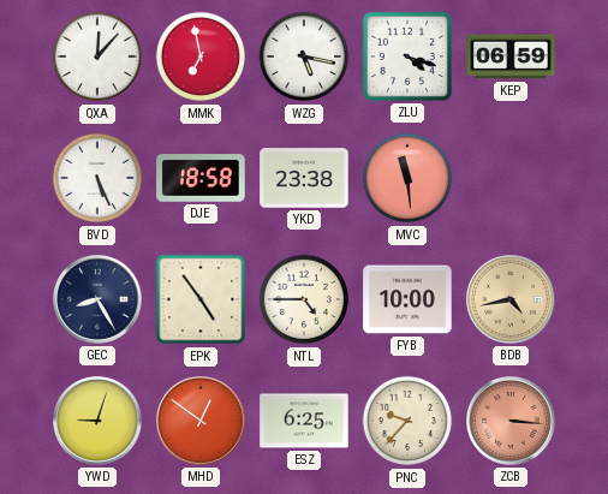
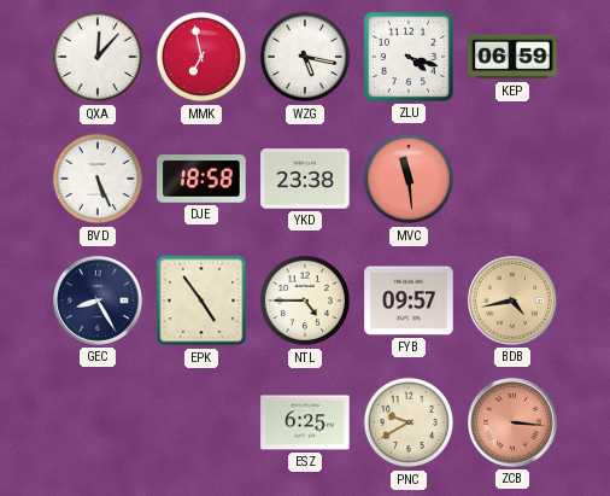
FYB: 10:00 -> 09:57
YWD: 9:03 -> none
MHD: 12:51 -> none
PNC: 9:37 -> 9:40
